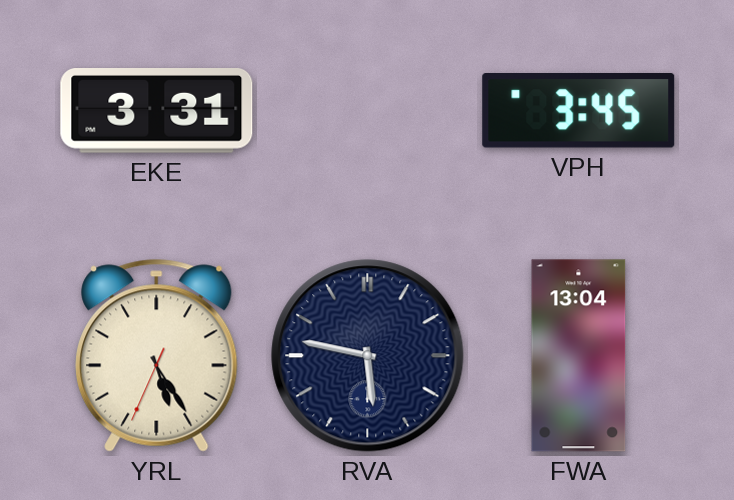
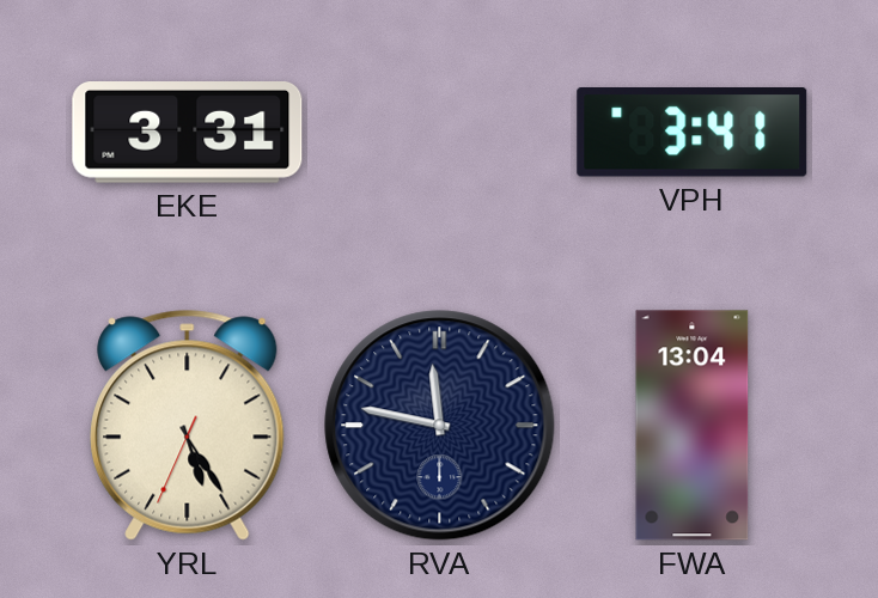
VPH: 3:45 -> 3:41
RVA: 5:47 -> 11:47
